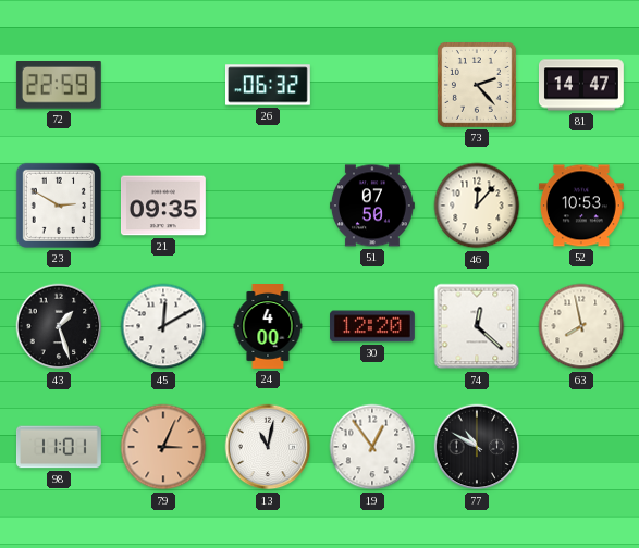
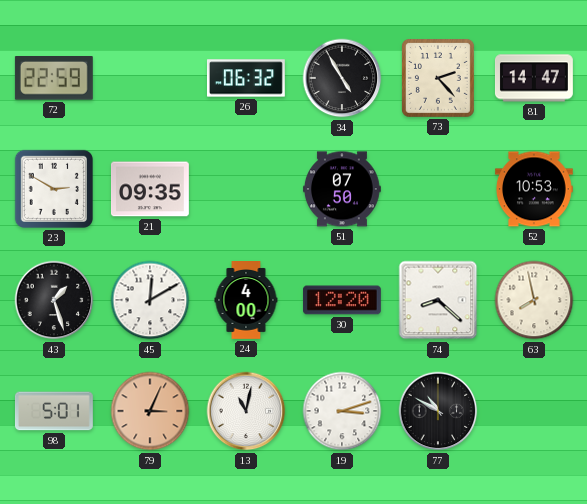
34: none -> 4:55
46: 12:07 -> none
74: 12:22 -> 8:22
98: 11:01 -> 5:01
19: 12:54 -> 3:12
